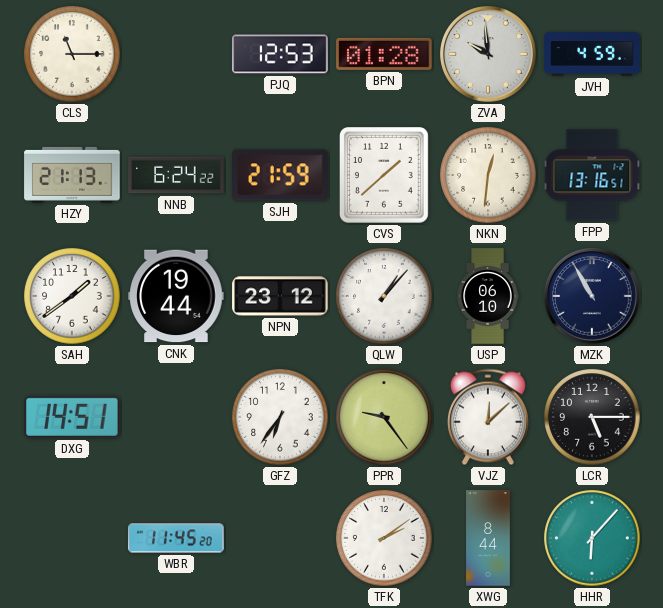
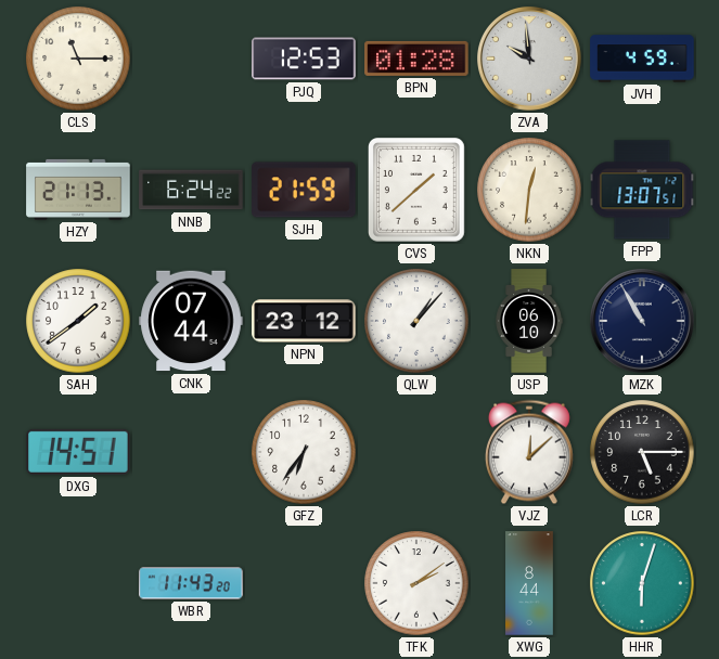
FPP: 13:16 -> 13:07
CNK: 19:44 -> 07:44
PPR: 9:24 -> none
WBR: 11:45 -> 11:43
HHR: 6:07 -> 6:03
